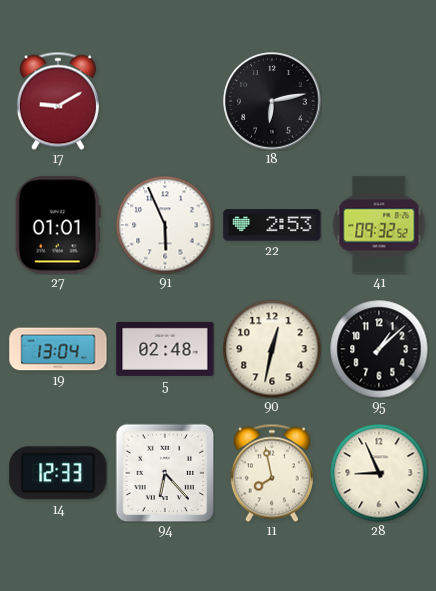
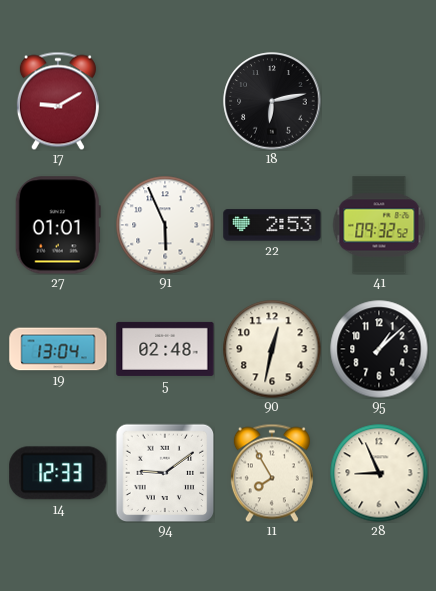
94: 6:23 -> 9:09
11: 7:58 -> 7:55
